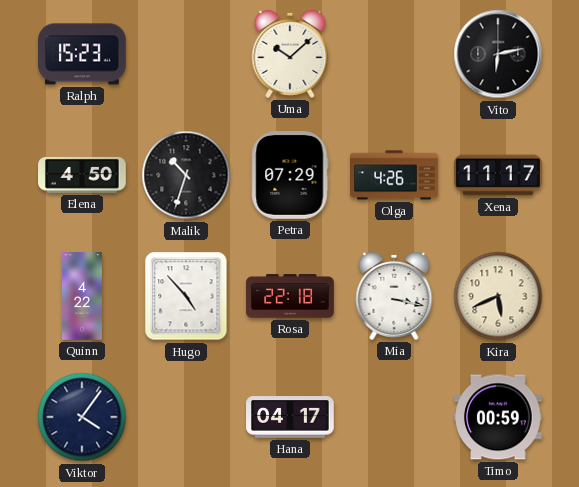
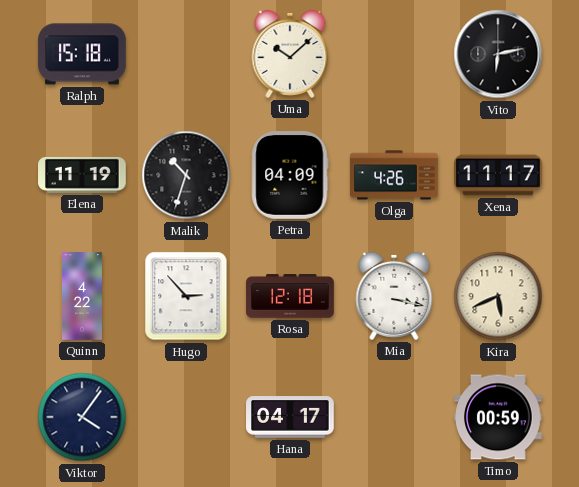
Ralph: 15:23 -> 15:18
Elena: 4:50 -> 11:19
Petra: 07:29 -> 04:09
Hugo: 4:53 -> 2:53
Rosa: 22:18 -> 12:18
